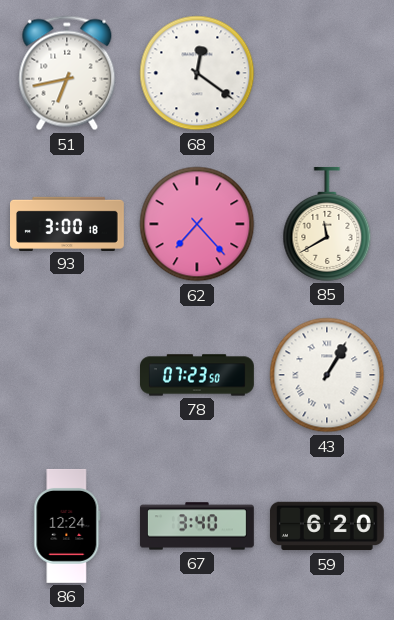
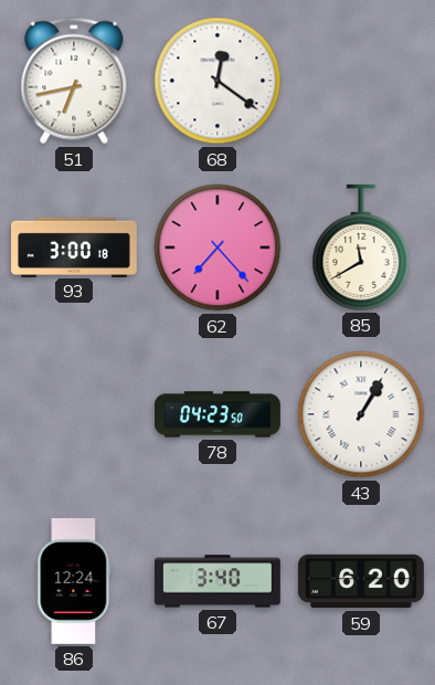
78: 07:23 -> 04:23
